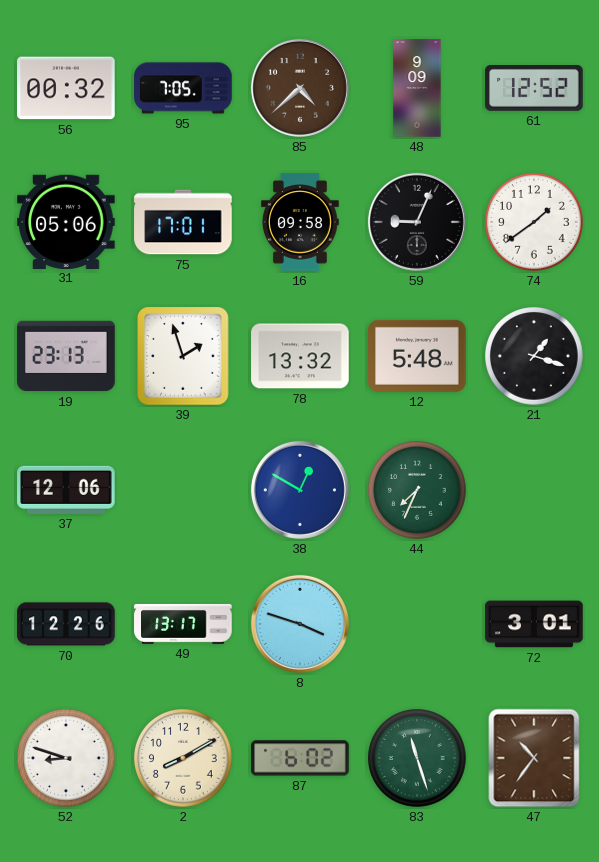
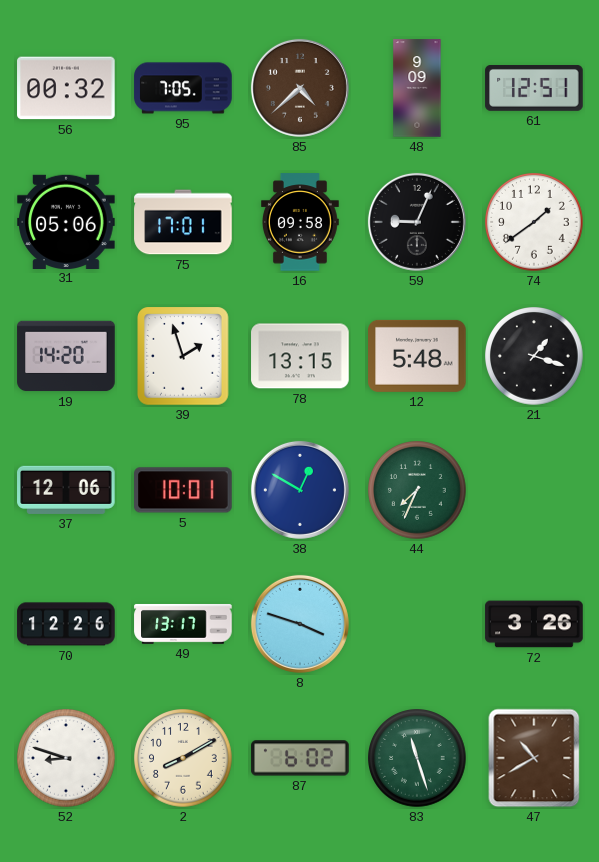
61: 12:52 -> 12:51
19: 23:13 -> 14:20
78: 13:32 -> 13:15
5: none -> 10:01
72: 3:01 -> 3:26
47: 10:36 -> 10:40
